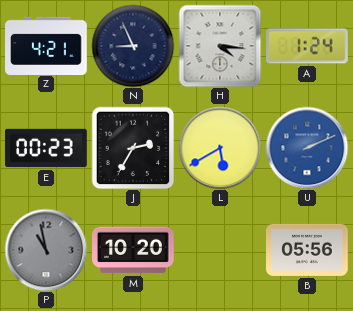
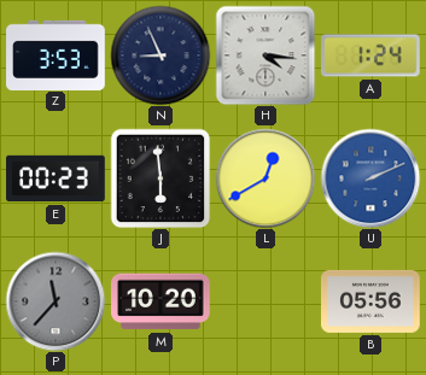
Z: 4:21 -> 3:53
J: 2:35 -> 5:59
L: 5:40 -> 12:40
P: 10:58 -> 11:37
